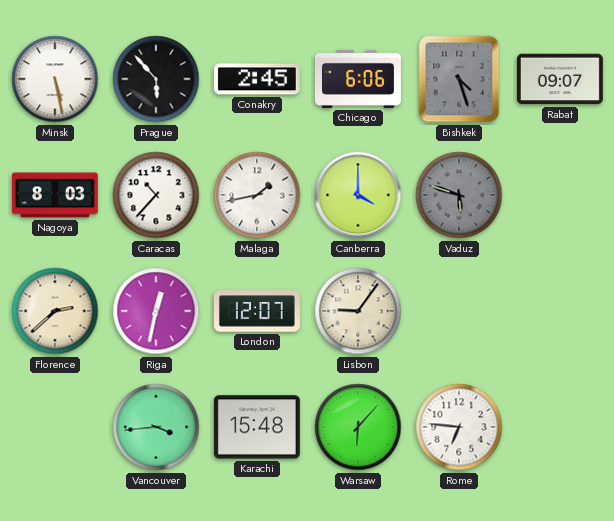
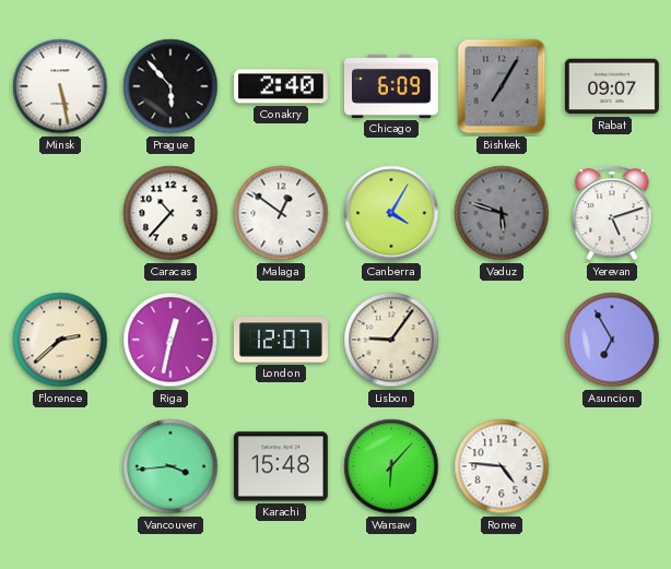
Conakry: 2:45 -> 2:40
Chicago: 6:06 -> 6:09
Bishkek: 4:27 -> 7:05
Nagoya: 8:03 -> none
Malaga: 1:43 -> 12:51
Canberra: 4:00 -> 4:05
Yerevan: none -> 5:12
Asuncion: none -> 6:55
Rome: 6:46 -> 4:46
